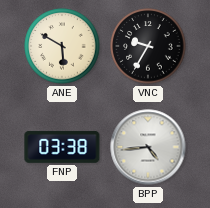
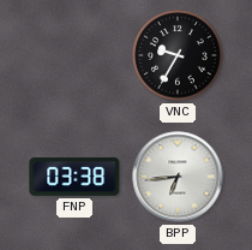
ANE: 5:50 -> none
BPP: 4:44 -> 6:44
